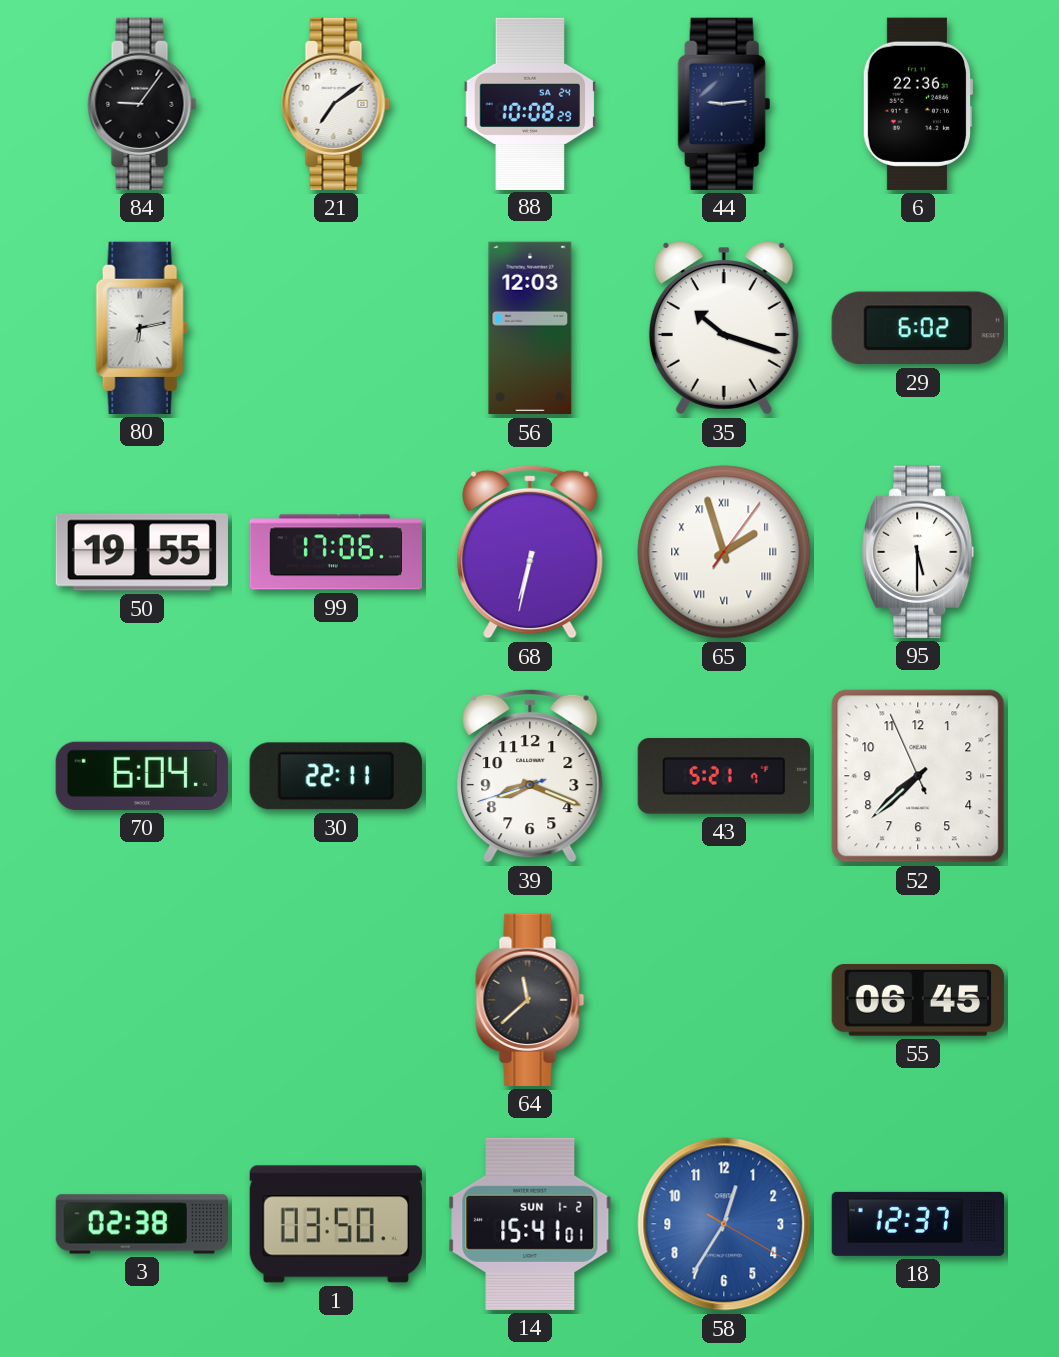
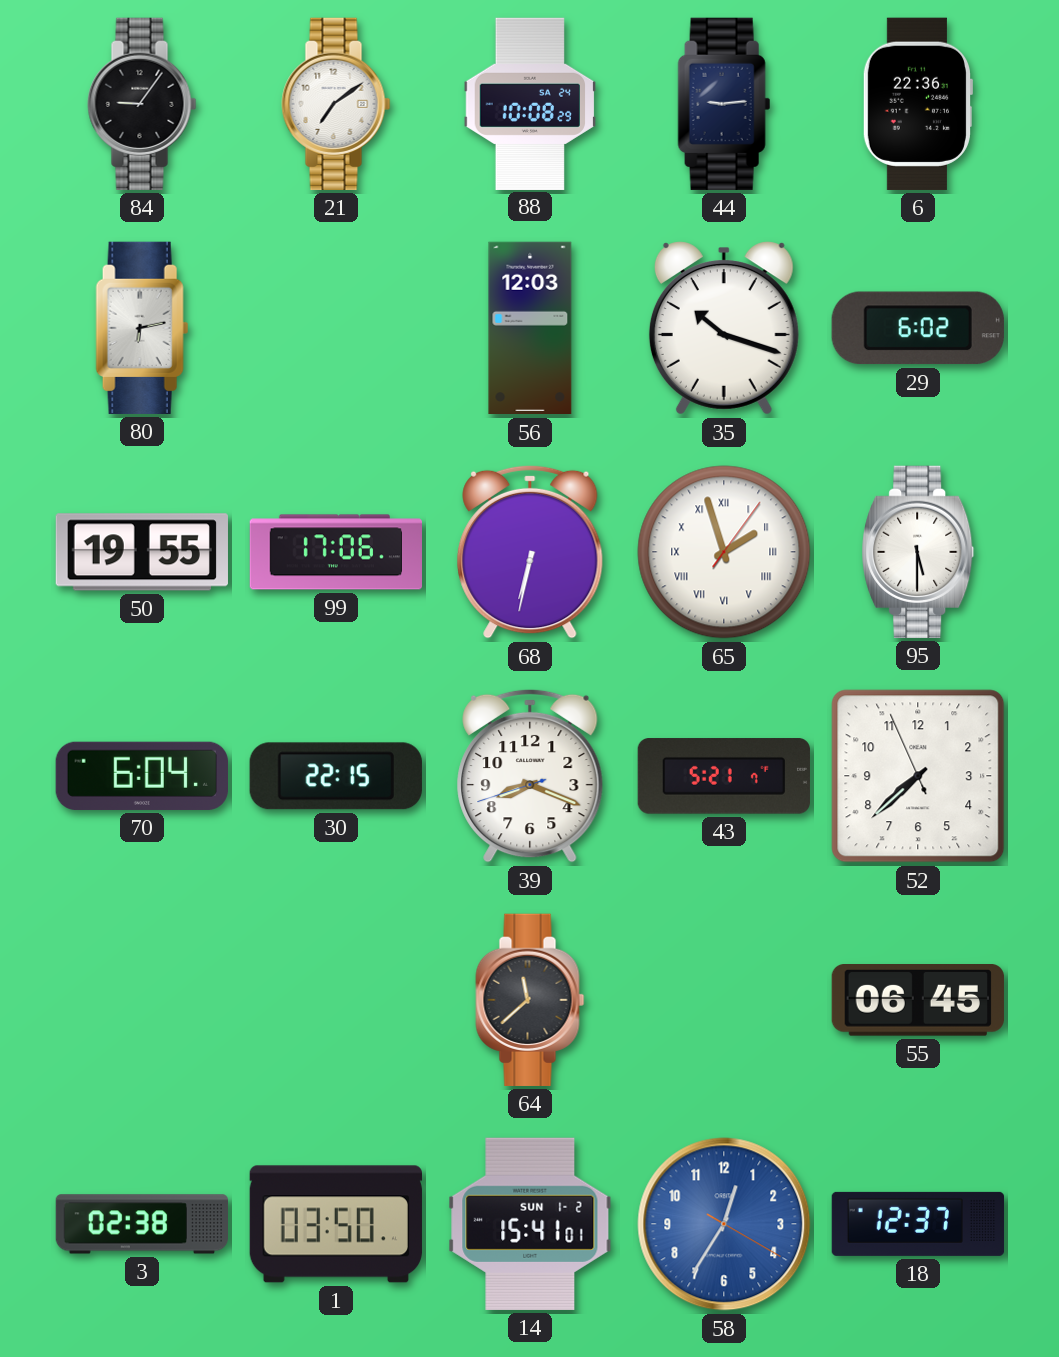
30: 22:11 -> 22:15
